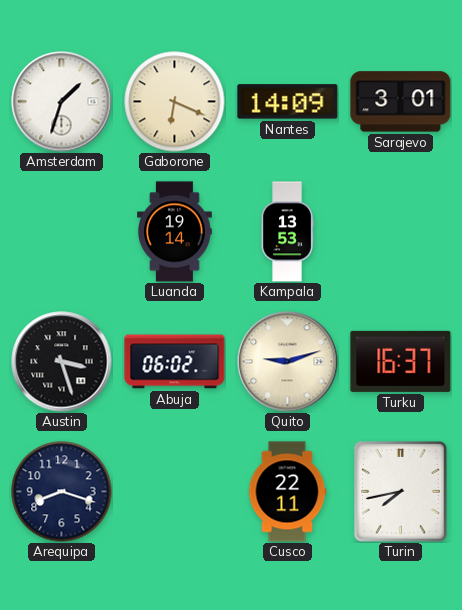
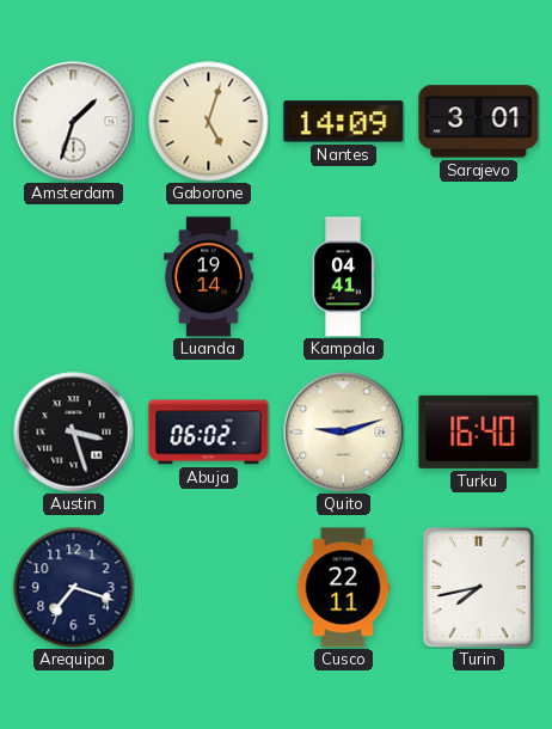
Gaborone: 6:19 -> 5:03
Kampala: 13:53 -> 04:41
Turku: 16:37 -> 16:40
Arequipa: 8:18 -> 7:18
